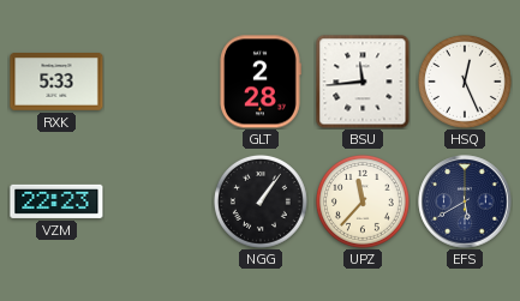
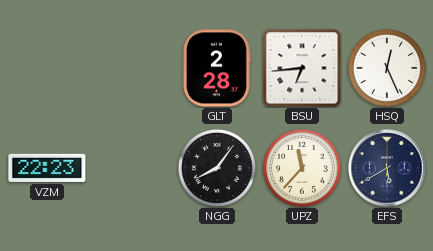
RXK: 5:33 -> none
BSU: 11:44 -> 6:44
NGG: 1:06 -> 8:06
